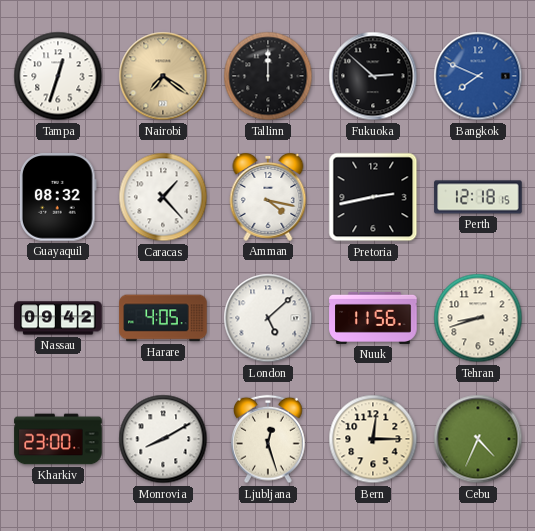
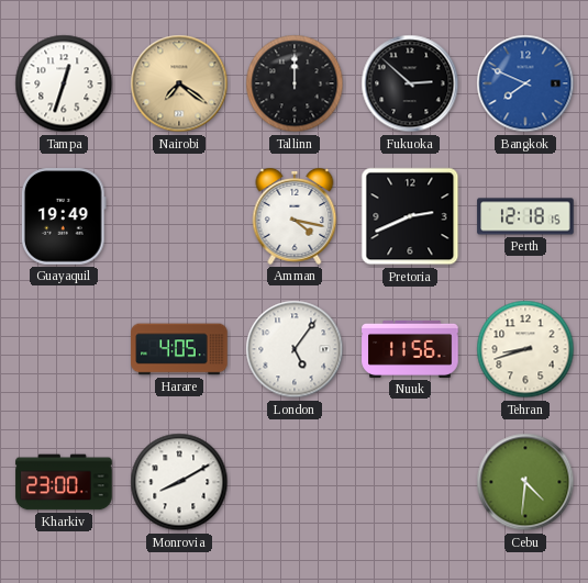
Guayaquil: 08:32 -> 19:49
Caracas: 1:23 -> none
Pretoria: 2:43 -> 2:41
Nassau: 09:42 -> none
London: 5:08 -> 5:06
Ljubljana: 12:27 -> none
Bern: 12:15 -> none
Cebu: 4:34 -> 4:31
